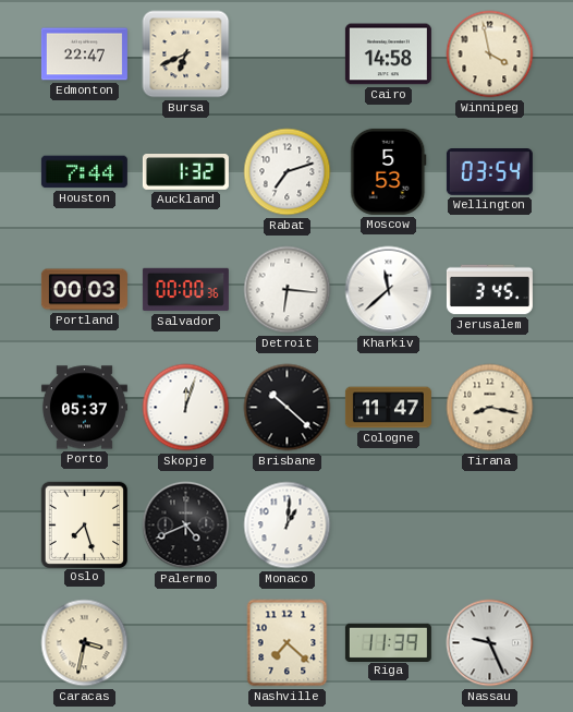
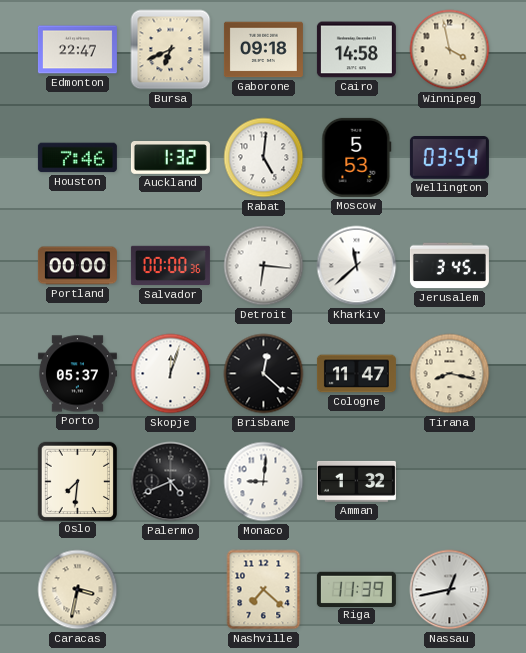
Gaborone: none -> 09:18
Houston: 7:44 -> 7:46
Rabat: 7:12 -> 5:01
Portland: 00:03 -> 00:00
Brisbane: 10:22 -> 12:22
Oslo: 7:27 -> 7:31
Monaco: 1:01 -> 9:01
Amman: none -> 1:32
Nassau: 9:26 -> 12:43
